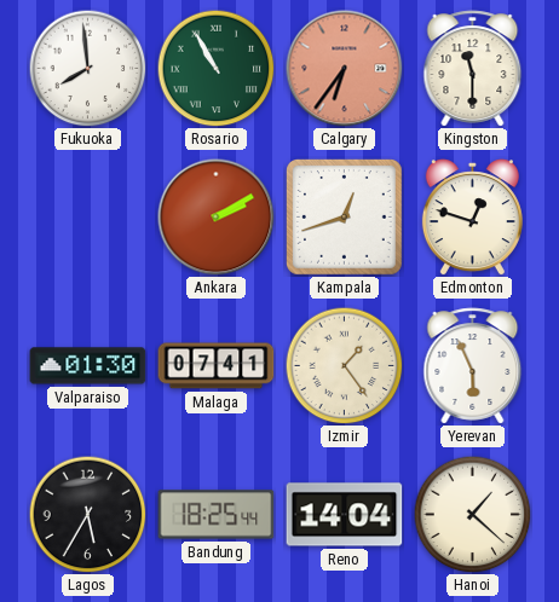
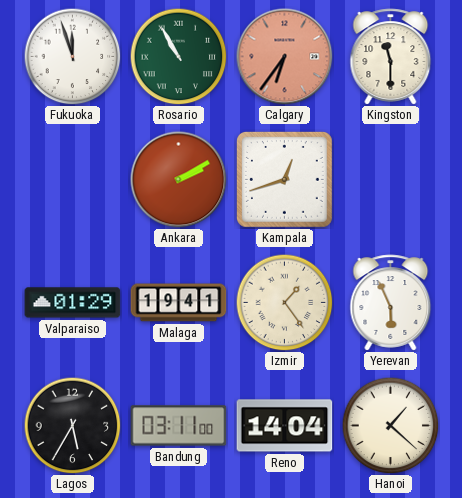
Fukuoka: 7:59 -> 11:57
Edmonton: 12:48 -> none
Valparaiso: 01:30 -> 01:29
Malaga: 07:41 -> 19:41
Bandung: 18:25 -> 03:11
